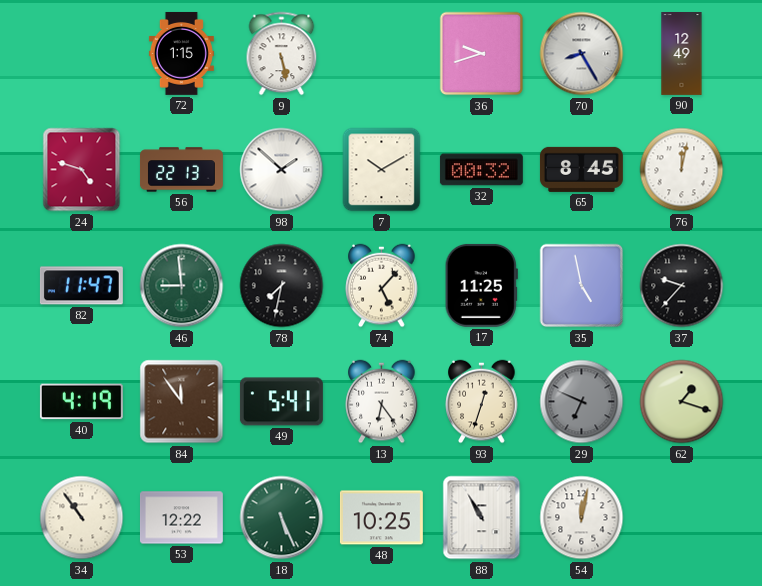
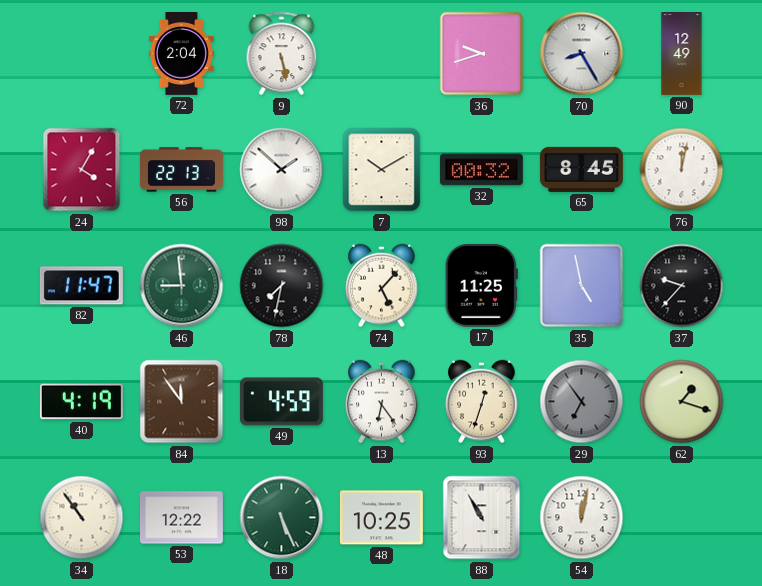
72: 1:15 -> 2:04
24: 4:48 -> 4:05
49: 5:41 -> 4:59
29: 6:49 -> 6:54
